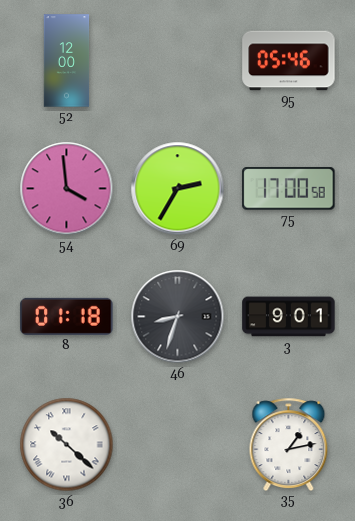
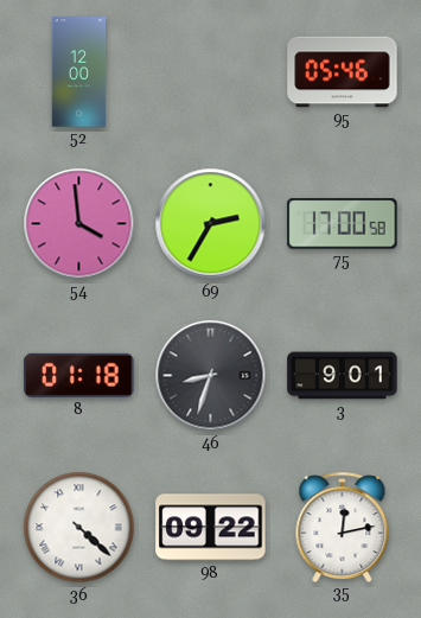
36: 10:22 -> 4:22
98: none -> 09:22
35: 1:13 -> 12:13
